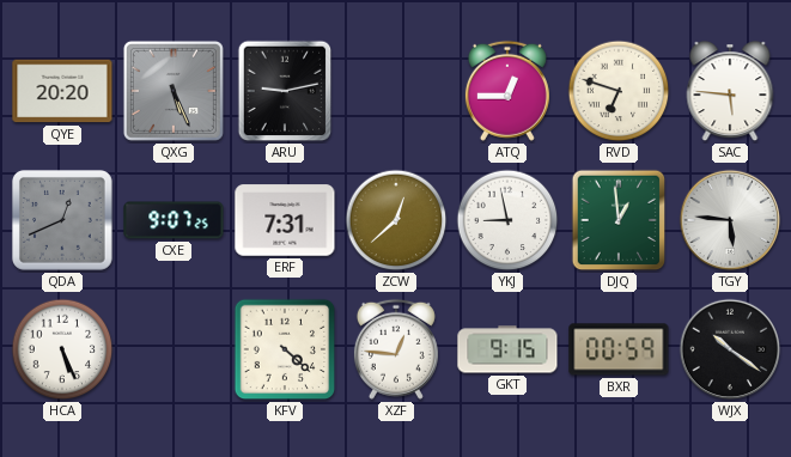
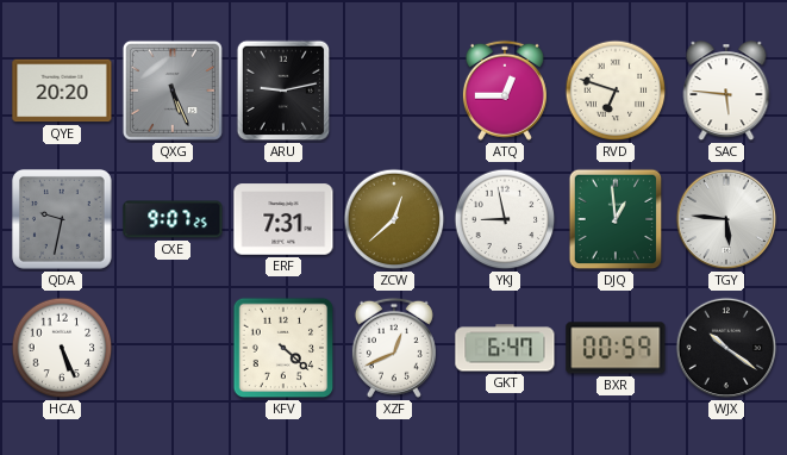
QDA: 12:41 -> 9:32
XZF: 12:46 -> 12:41
GKT: 9:15 -> 6:47
